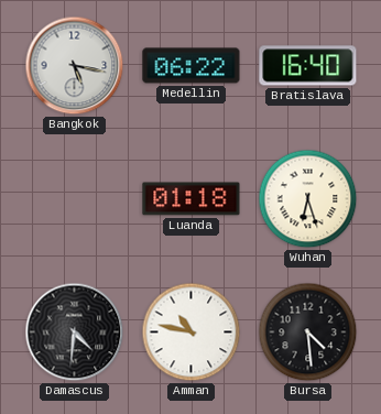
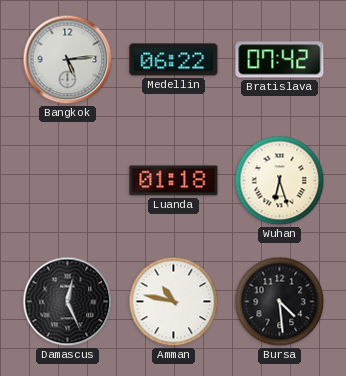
Bangkok: 5:17 -> 5:14
Bratislava: 16:40 -> 07:42
Damascus: 4:31 -> 12:26
